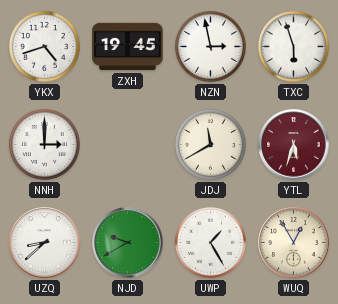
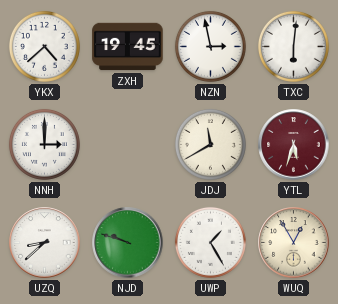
YKX: 4:42 -> 4:38
TXC: 5:57 -> 6:01
NJD: 9:40 -> 9:48
